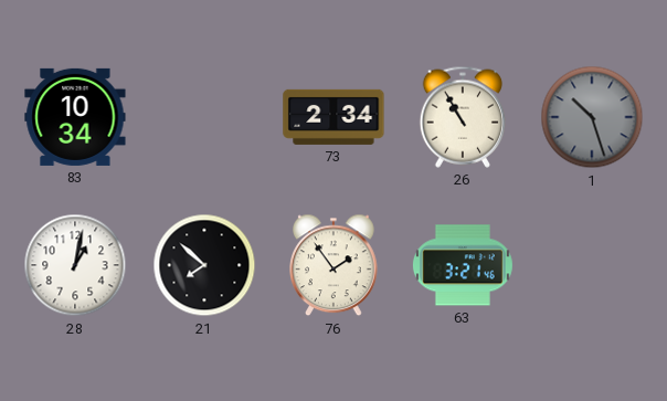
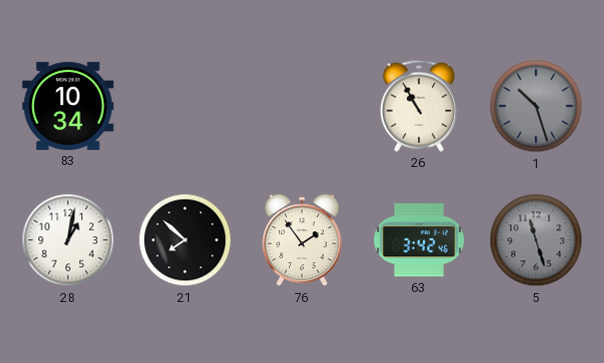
73: 2:34 -> none
63: 3:21 -> 3:42
5: none -> 11:27
